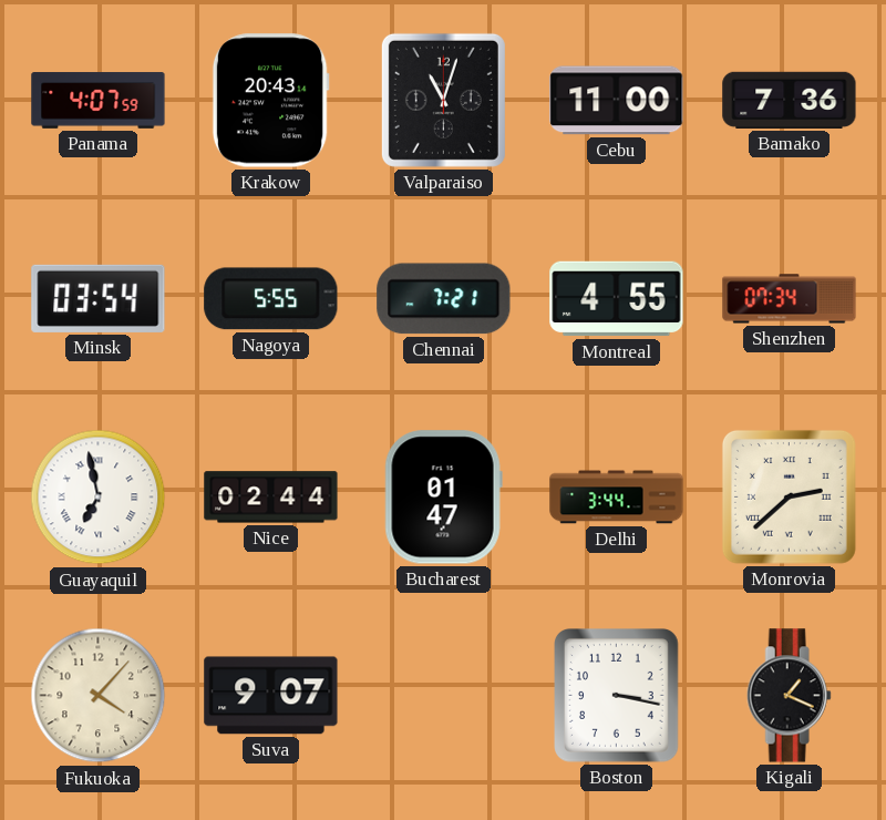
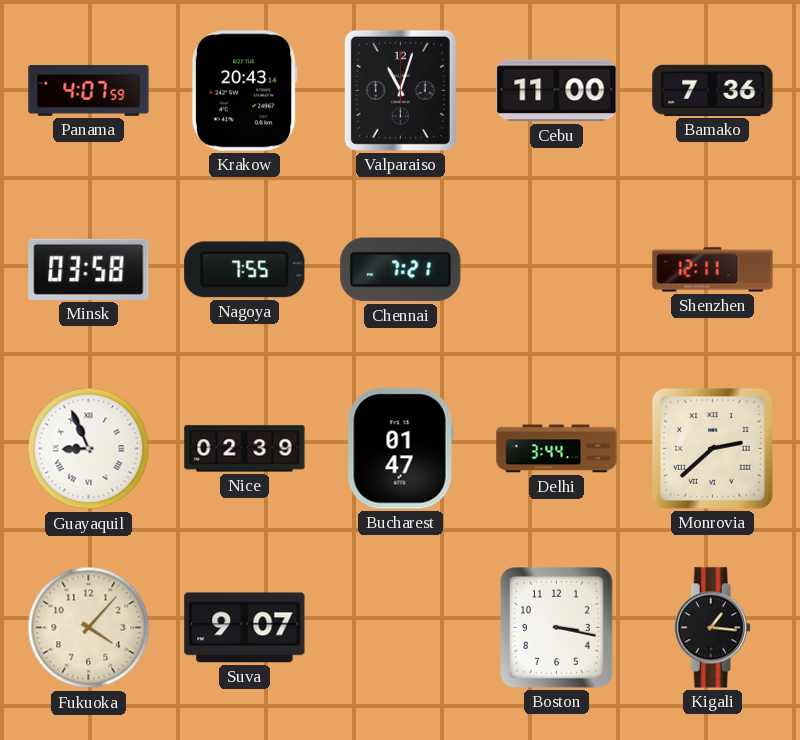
Minsk: 03:54 -> 03:58
Nagoya: 5:55 -> 7:55
Montreal: 4:55 -> none
Shenzhen: 07:34 -> 12:11
Guayaquil: 6:58 -> 8:56
Nice: 02:44 -> 02:39
Kigali: 1:19 -> 1:16
